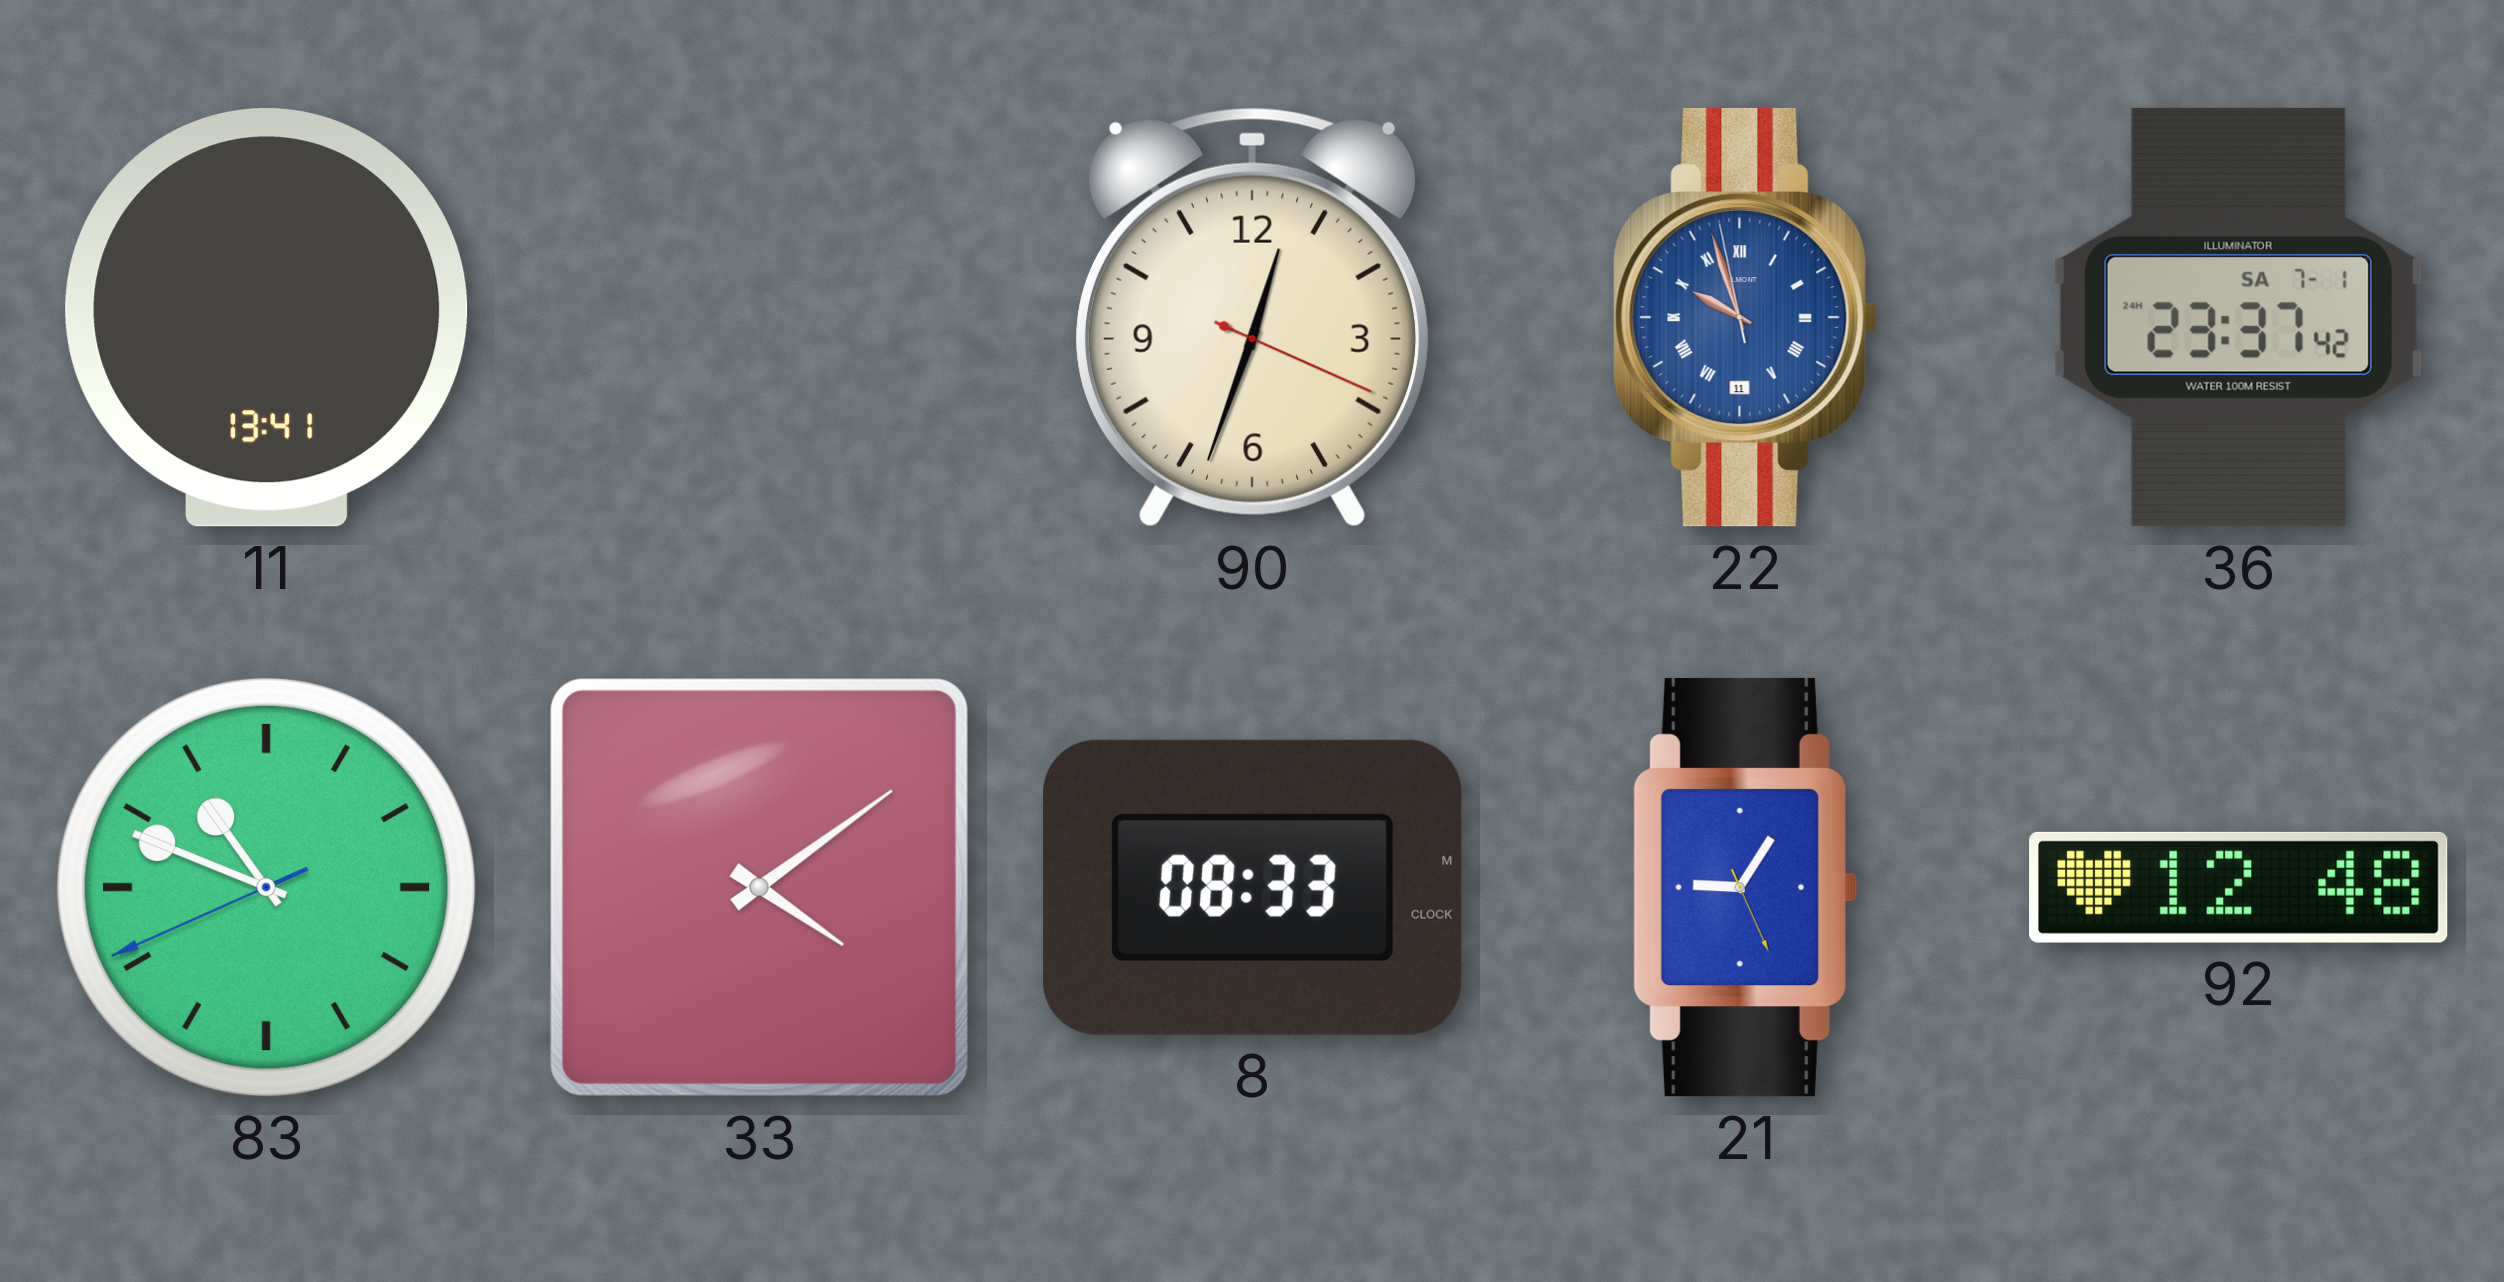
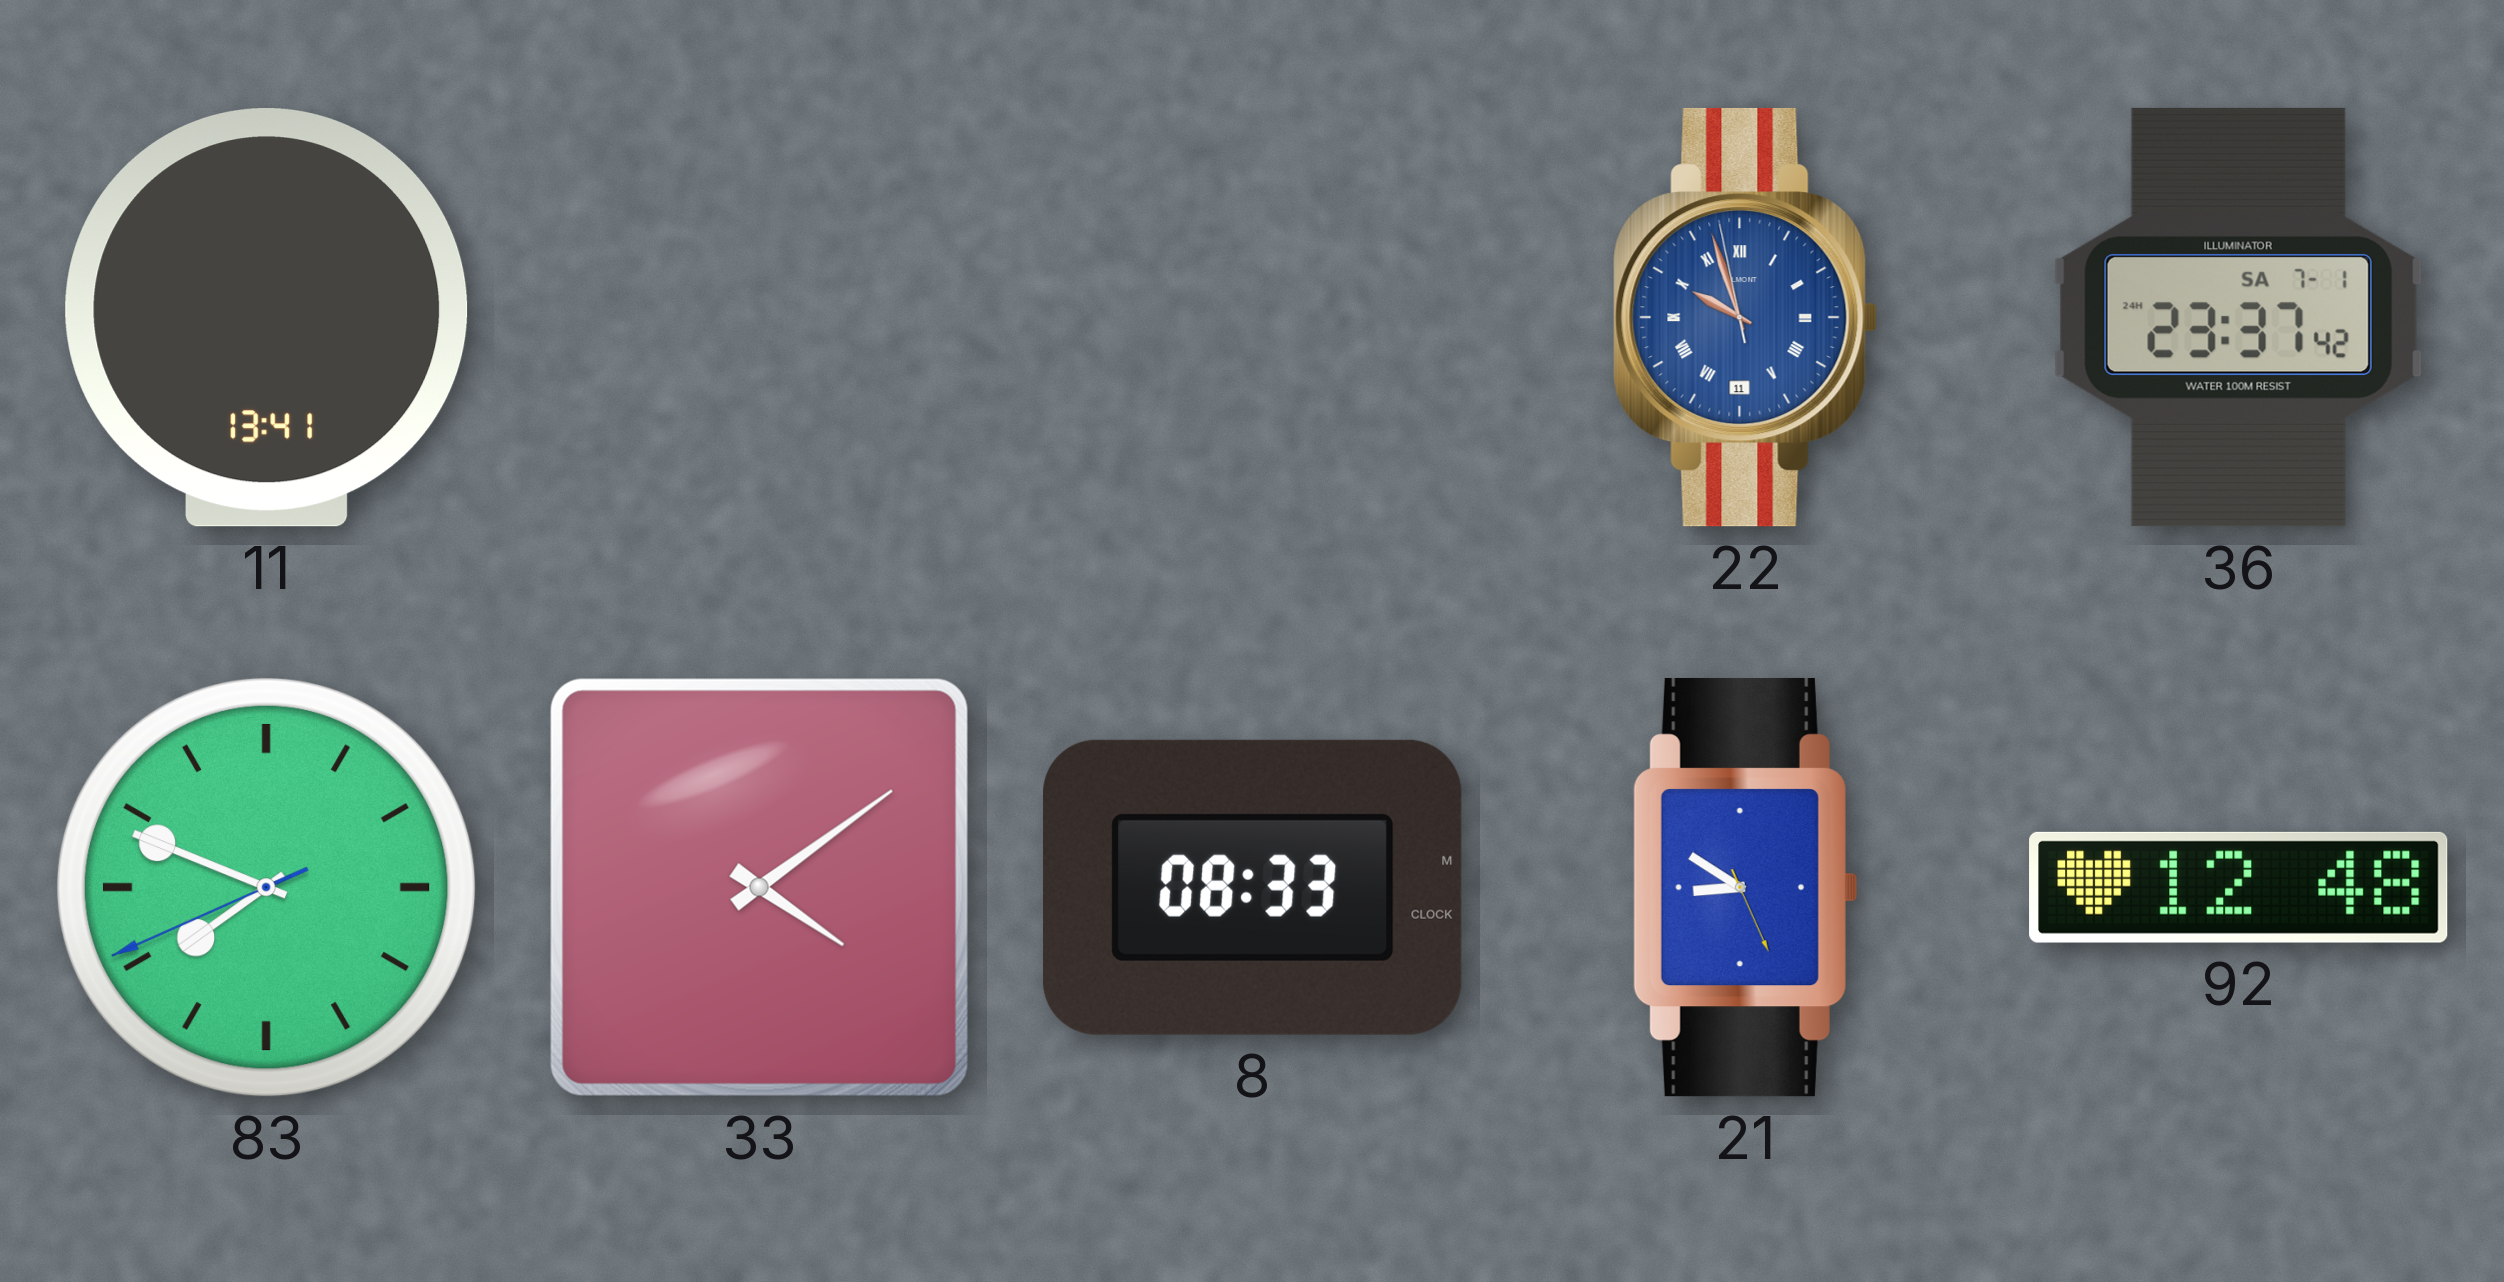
90: 12:33 -> none
83: 10:48 -> 7:48
21: 9:05 -> 8:50
